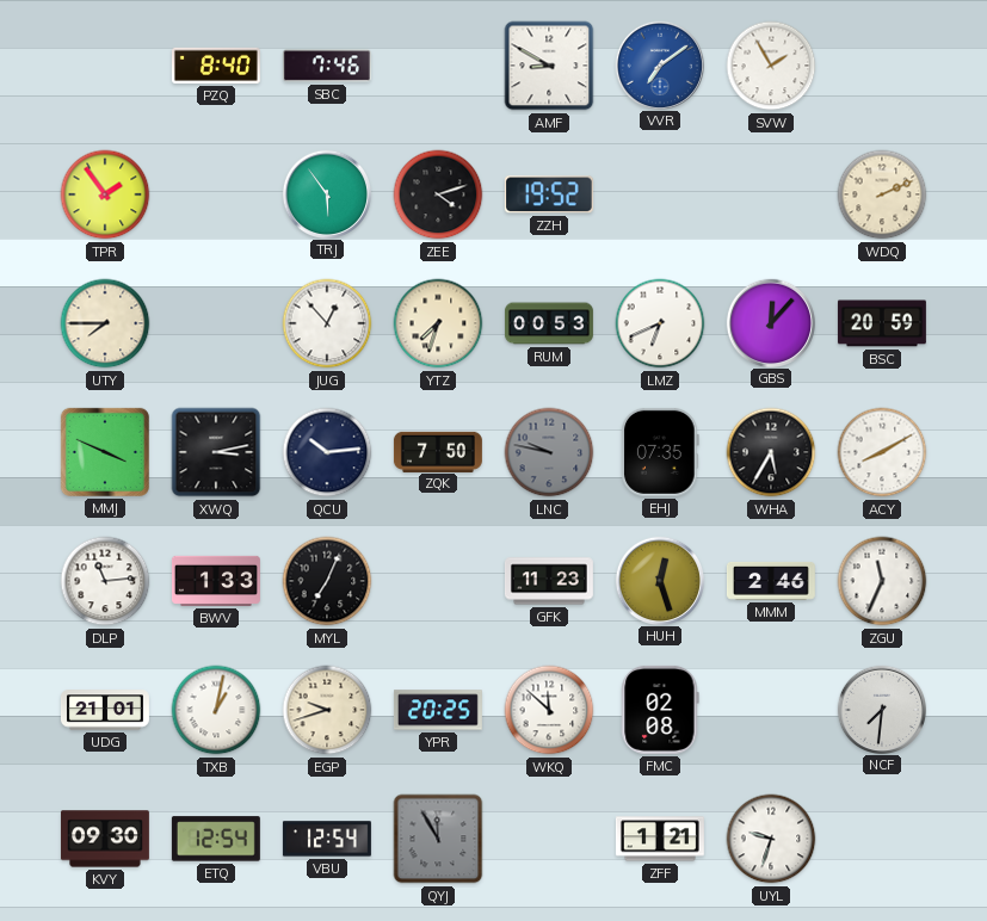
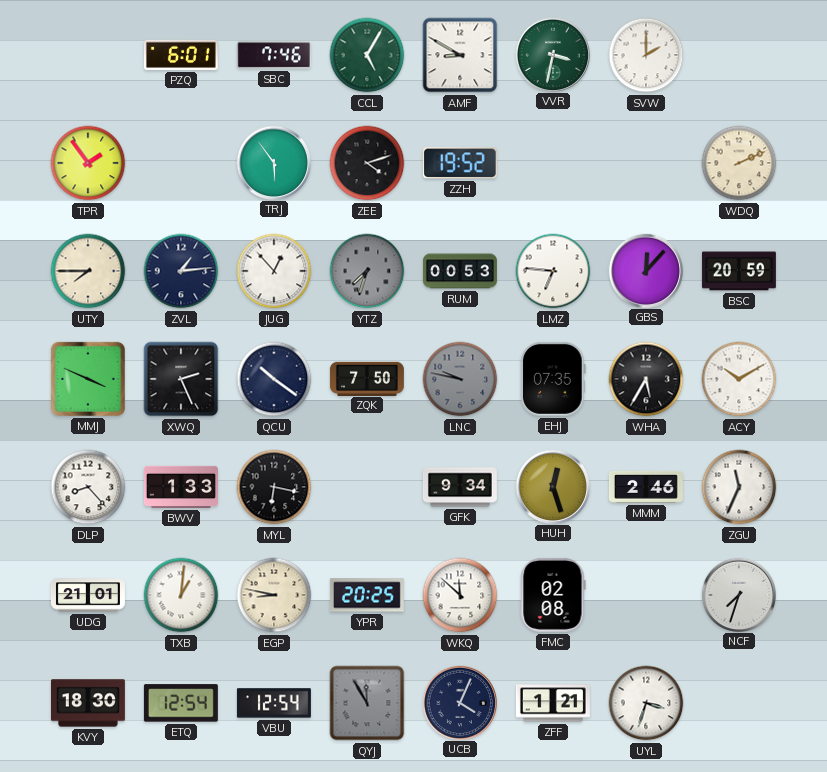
PZQ: 8:40 -> 6:01
CCL: none -> 5:05
VVR: 7:09 -> 3:32
VVR dial: blue -> green
SVW: 1:55 -> 2:00
ZVL: none -> 1:14
YTZ dial: cream -> grey
LMZ: 6:41 -> 6:46
XWQ: 3:13 -> 2:26
QCU: 10:14 -> 10:21
ACY: 8:10 -> 10:10
DLP: 11:14 -> 8:23
MYL: 7:04 -> 6:17
GFK: 11:23 -> 9:34
TXB: 1:02 -> 1:01
EGP: 9:42 -> 8:47
NCF: 7:31 -> 7:33
KVY: 09:30 -> 18:30
UCB: none -> 4:04
UYL: 9:33 -> 3:33
